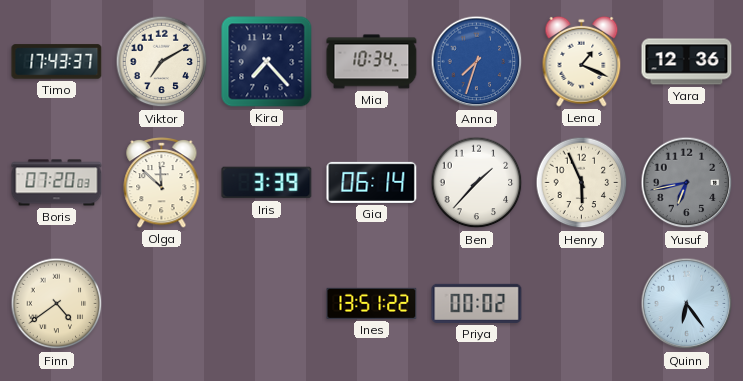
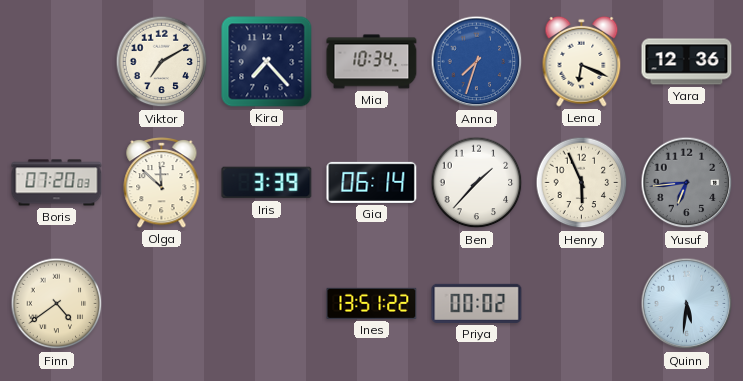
Timo: 17:43 -> none
Lena: 1:19 -> 6:19
Yusuf: 6:43 -> 6:44
Quinn: 6:24 -> 5:31
